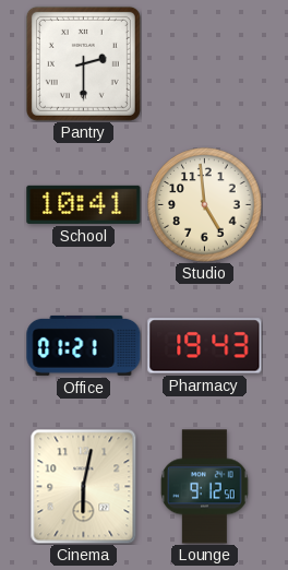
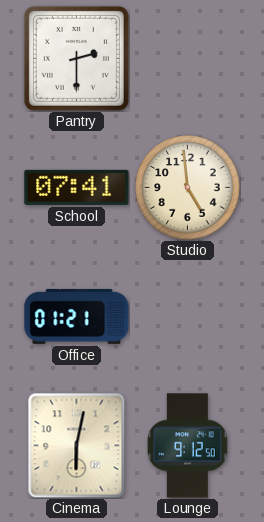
School: 10:41 -> 07:41
Pharmacy: 19:43 -> none
